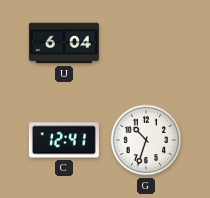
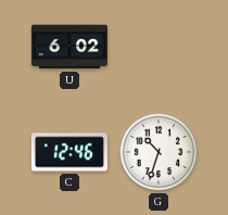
U: 6:04 -> 6:02
C: 12:41 -> 12:46
